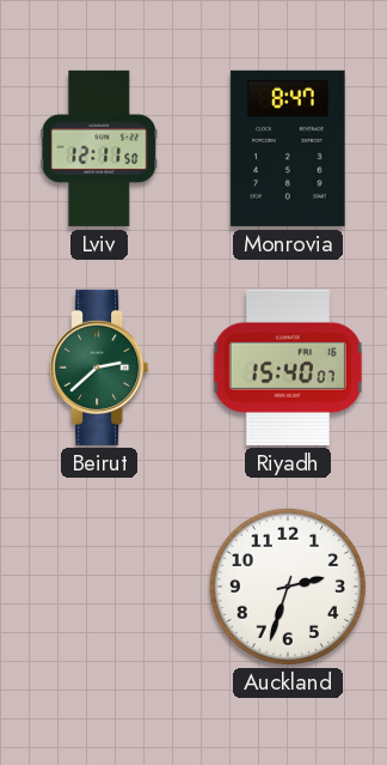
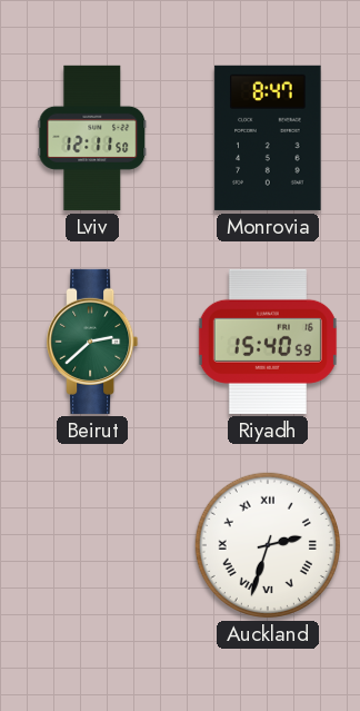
Riyadh: 15:40:07 -> 15:40:59
Auckland numerals: Arabic -> Roman
